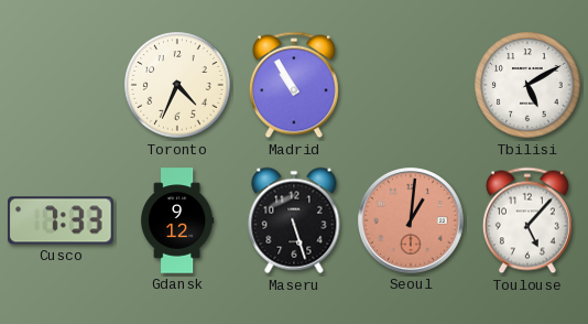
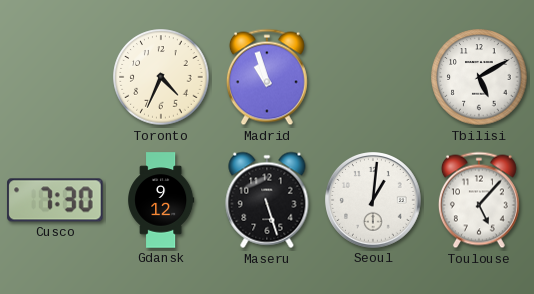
Madrid: 10:55 -> 10:57
Cusco: 7:33 -> 7:30
Seoul dial: salmon -> white
